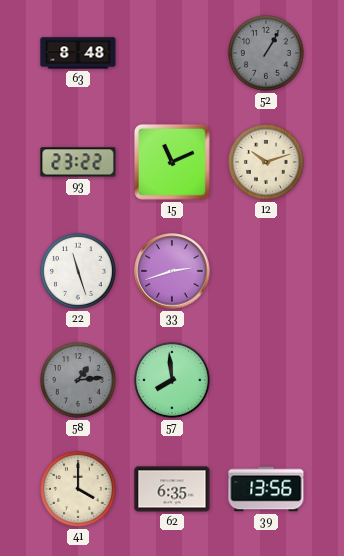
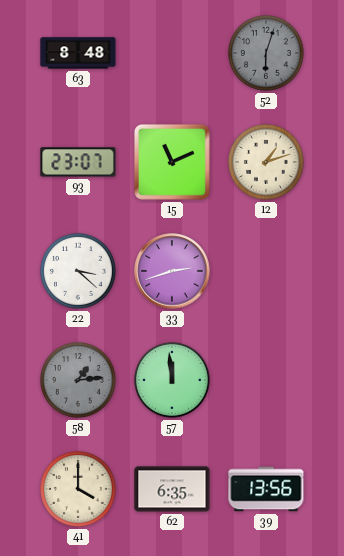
52: 1:05 -> 6:03
93: 23:22 -> 23:07
12: 10:12 -> 1:12
22: 11:27 -> 3:22
57: 7:59 -> 11:59
